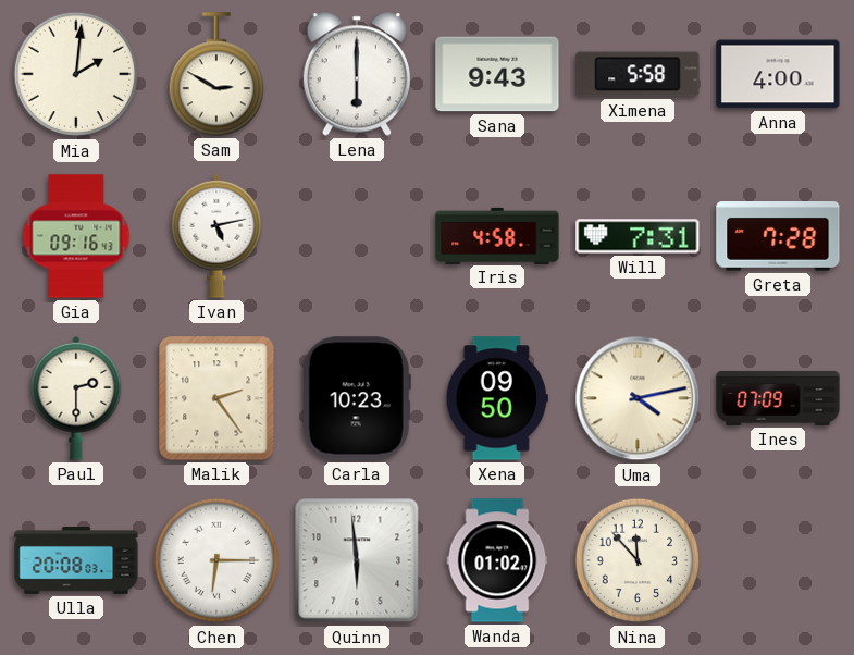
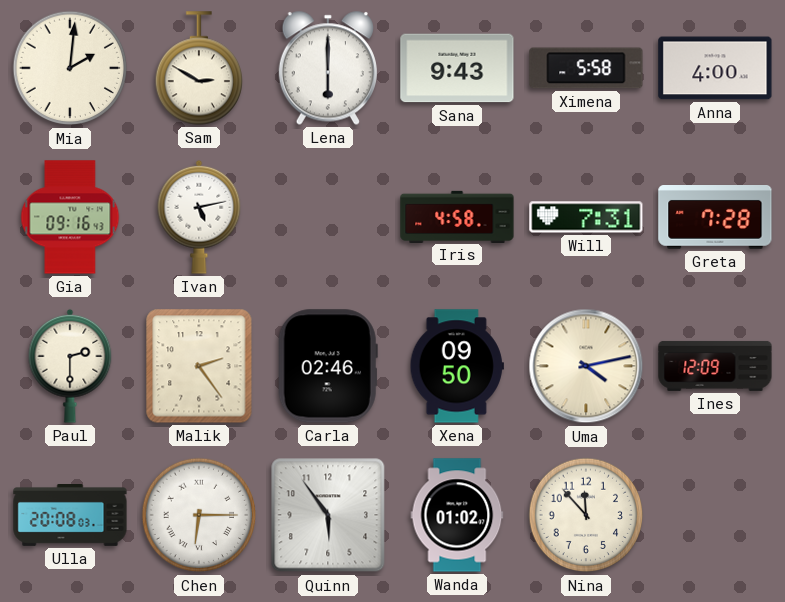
Carla: 10:23 -> 02:46
Ines: 07:09 -> 12:09
Quinn: 5:59 -> 5:54
